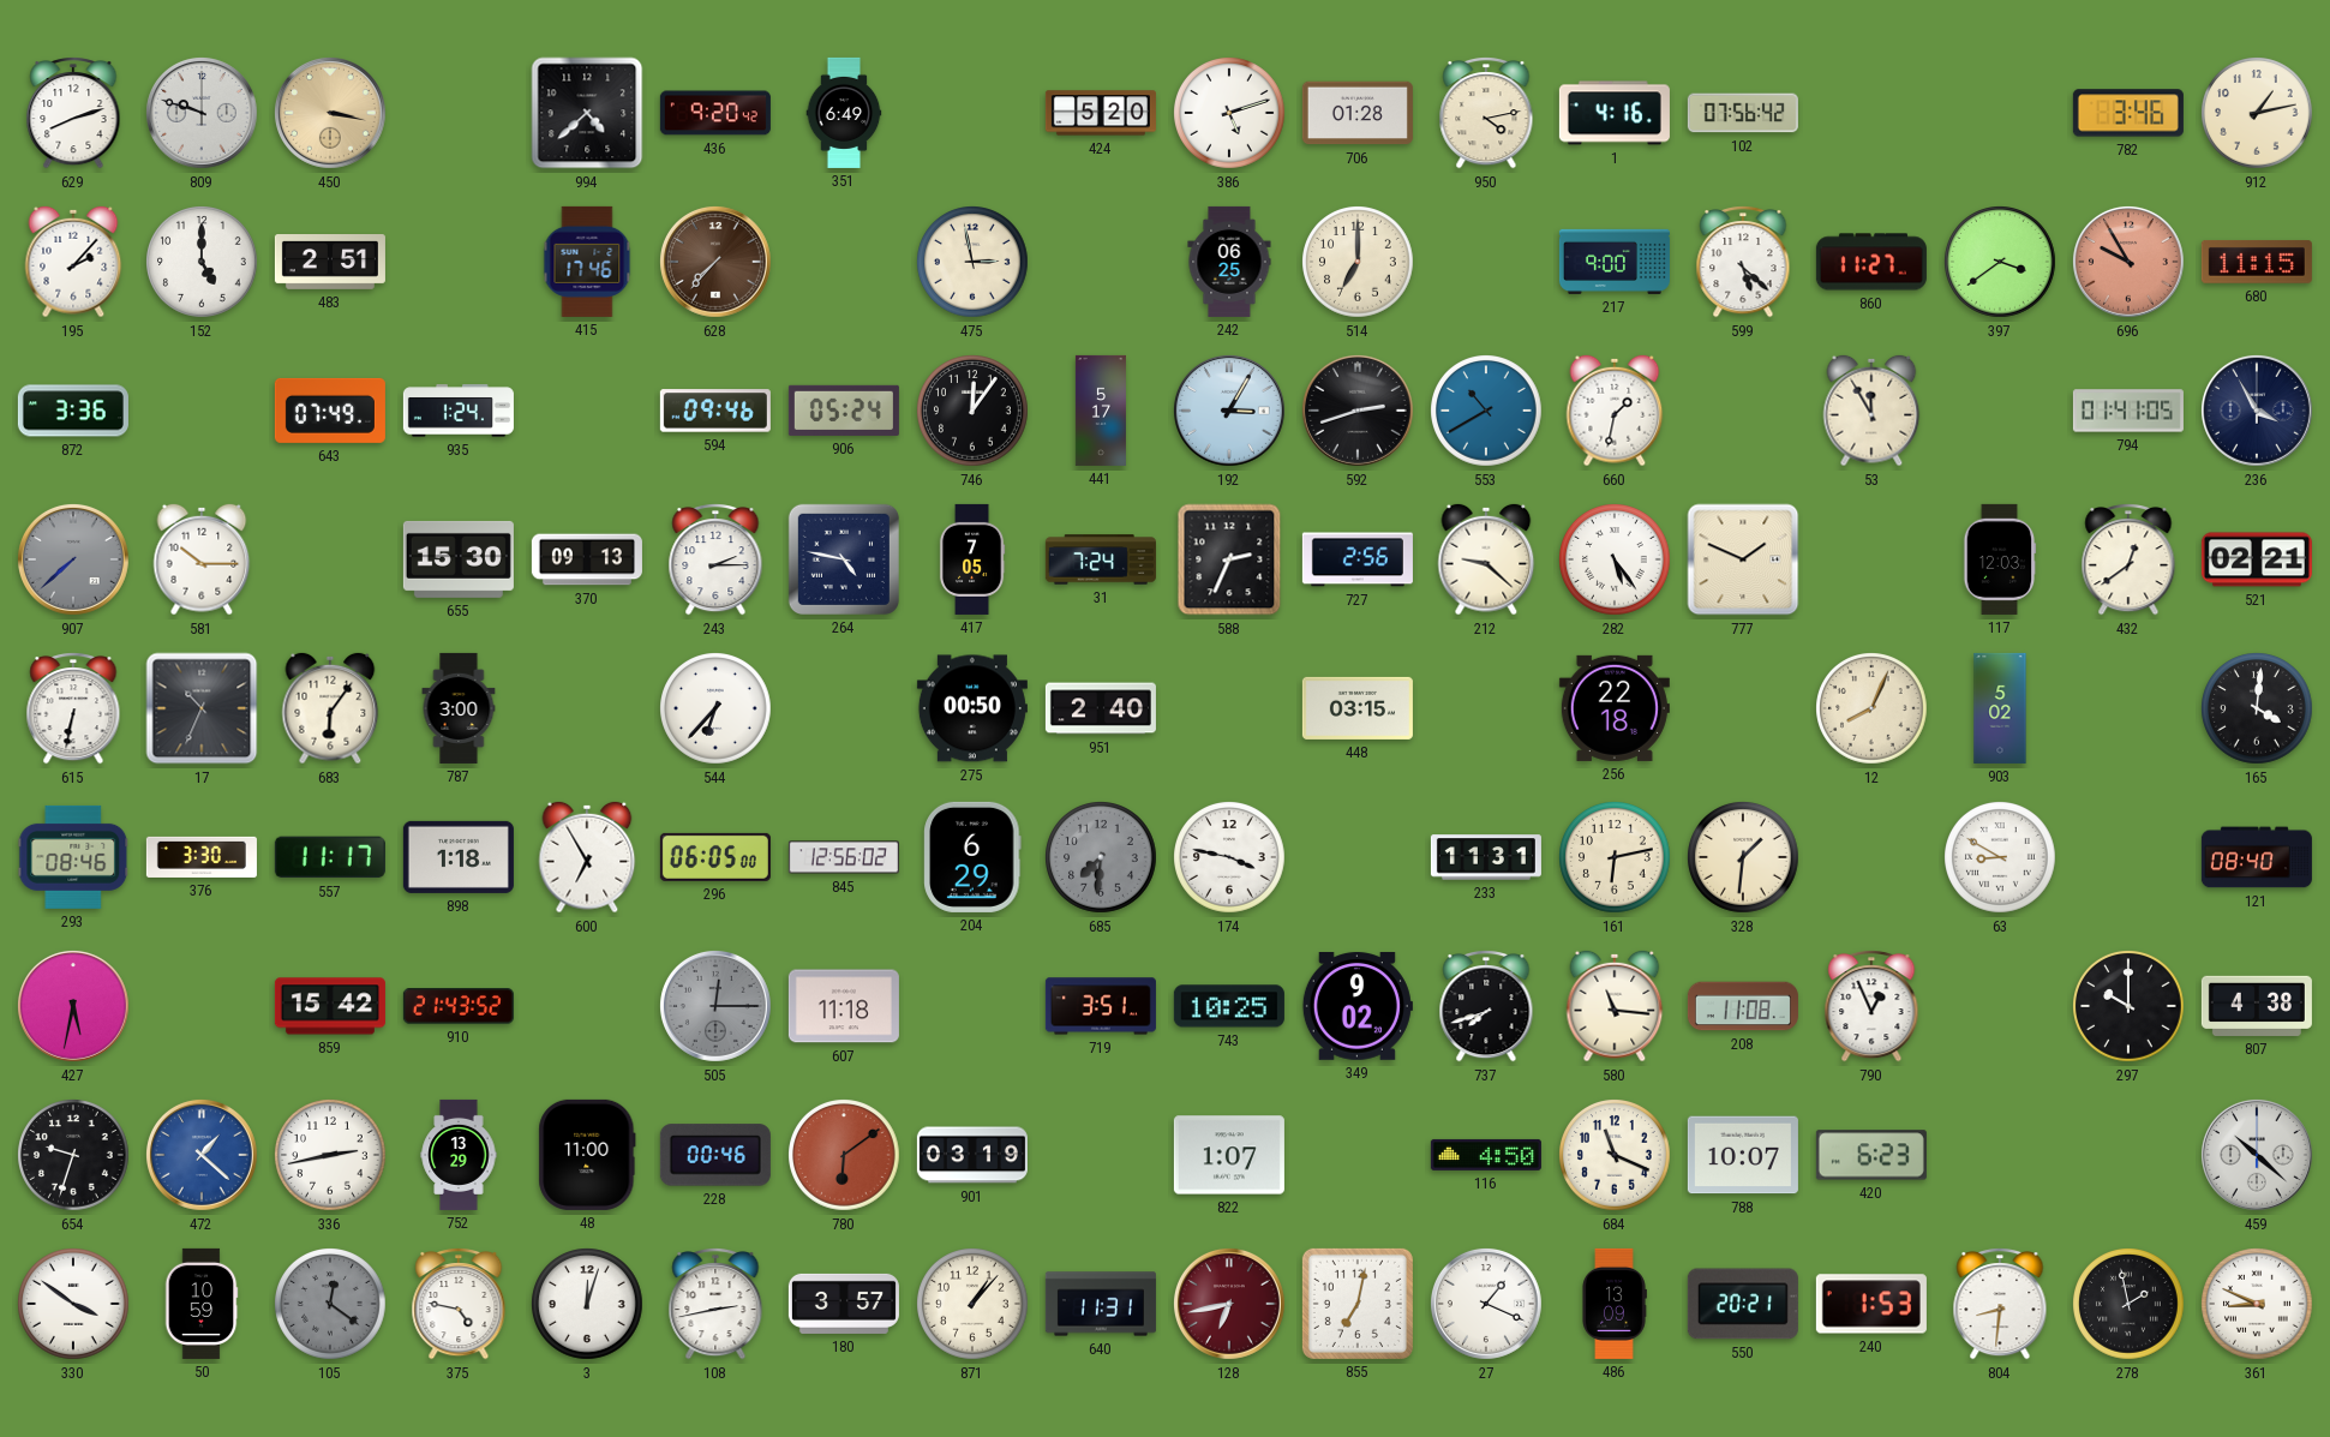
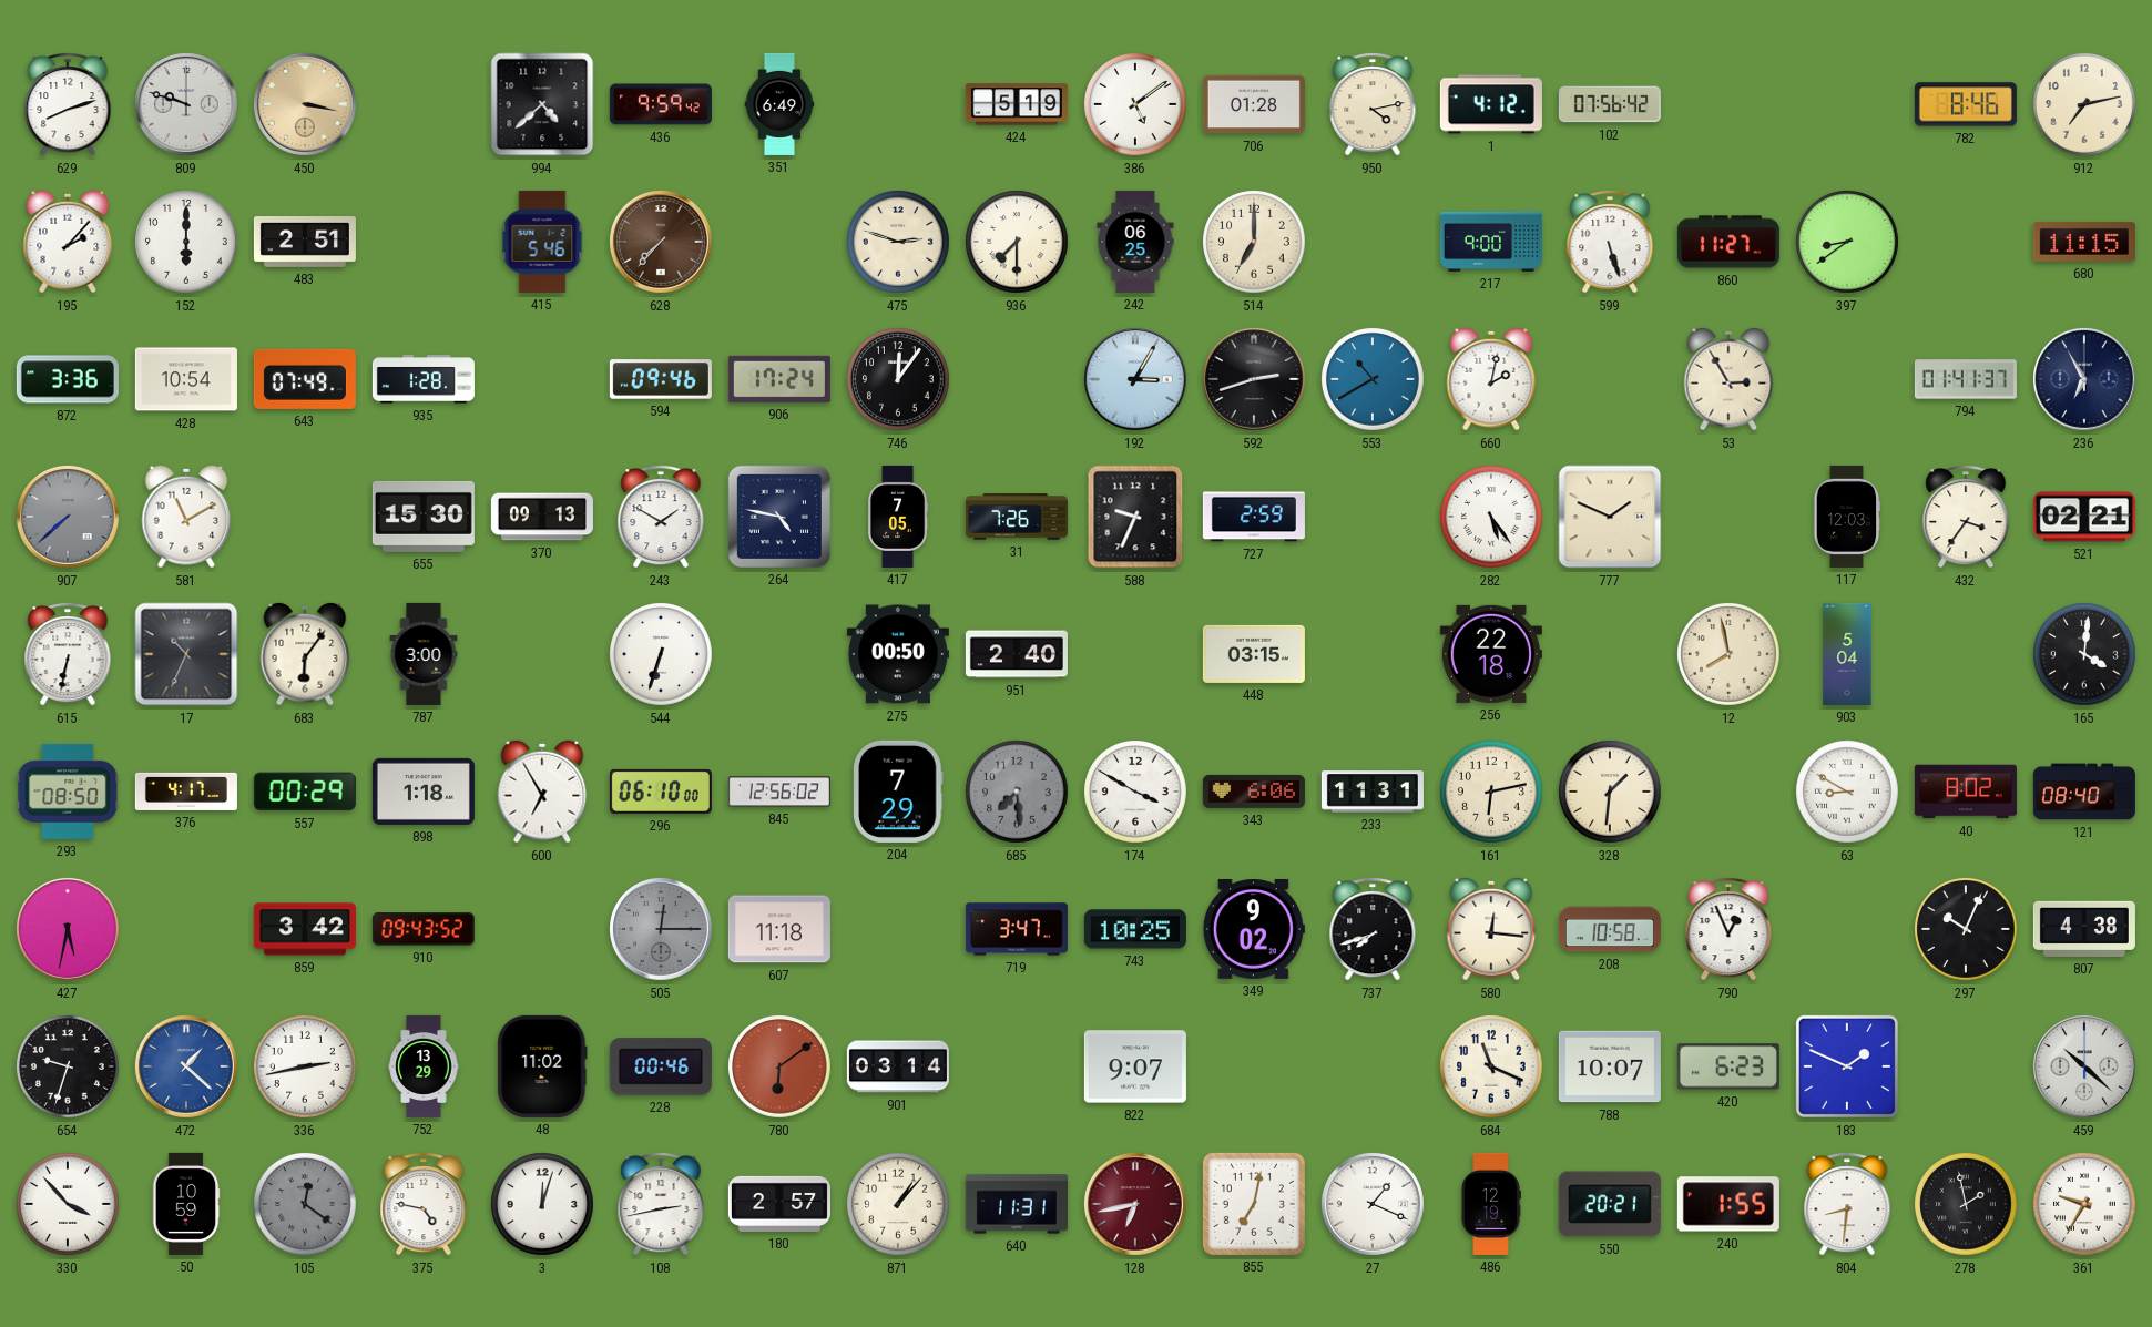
436: 9:20 -> 9:59
424: 5:20 -> 5:19
386: 5:12 -> 5:09
1: 4:16 -> 4:12
782: 3:46 -> 8:46
912: 1:13 -> 7:13
152: 5:00 -> 6:00
415: 17:46 -> 5:46
475: 2:58 -> 2:48
936: none -> 7:30
599: 5:22 -> 5:27
397: 3:39 -> 8:39
696: 9:55 -> none
428: none -> 10:54
935: 1:24 -> 1:28
906: 05:24 -> 17:24
441: 5:17 -> none
660: 1:32 -> 2:02
53: 11:55 -> 2:55
794: 01:41:05 -> 01:41:37
236: 3:55 -> 6:55
581: 10:15 -> 11:10
243: 2:15 -> 1:50
31: 7:24 -> 7:26
588: 2:34 -> 9:34
727: 2:56 -> 2:59
212: 9:22 -> none
432: 12:39 -> 3:36
544: 6:37 -> 6:33
12: 8:04 -> 7:58
903: 5:02 -> 5:04
293: 08:46 -> 08:50
376: 3:30 -> 4:17
557: 11:17 -> 00:29
296: 06:05 -> 06:10
204: 6:29 -> 7:29
685: 7:31 -> 7:29
174: 3:47 -> 3:50
343: none -> 6:06
40: none -> 8:02
859: 15:42 -> 3:42
910: 21:43 -> 09:43
719: 3:51 -> 3:47
580: 11:16 -> 12:16
208: 11:08 -> 10:58
297: 10:00 -> 10:04
48: 11:00 -> 11:02
901: 03:19 -> 03:14
822: 1:07 -> 9:07
116: 4:50 -> none
183: none -> 1:49
330: 3:51 -> 3:53
180: 3:57 -> 2:57
486: 13:09 -> 12:19
240: 1:53 -> 1:55
361: 8:49 -> 9:35
